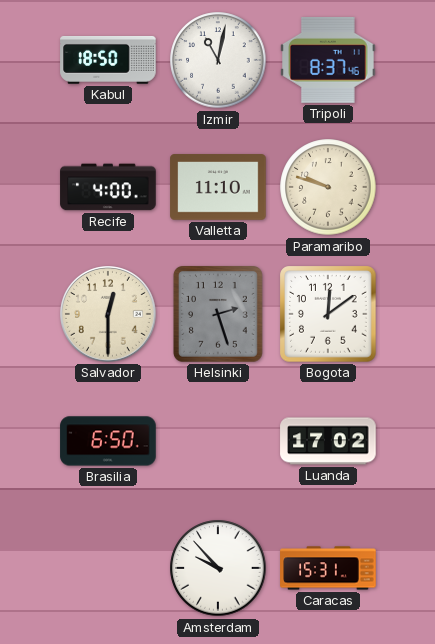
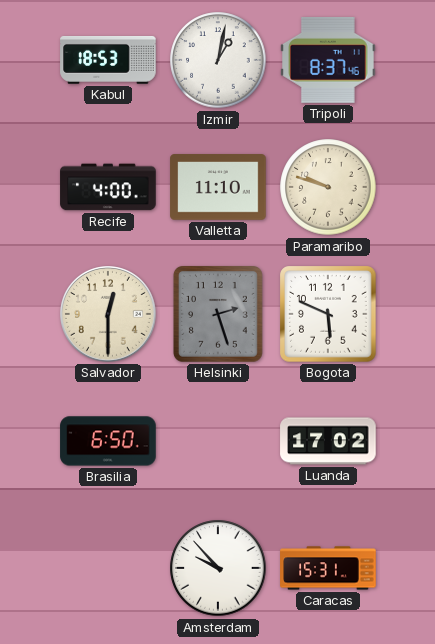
Kabul: 18:50 -> 18:53
Izmir: 11:02 -> 1:02
Bogota: 12:09 -> 5:49
